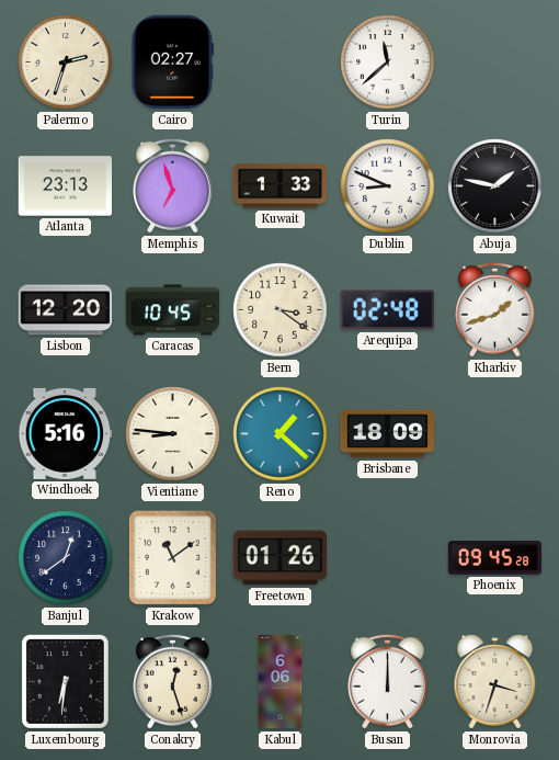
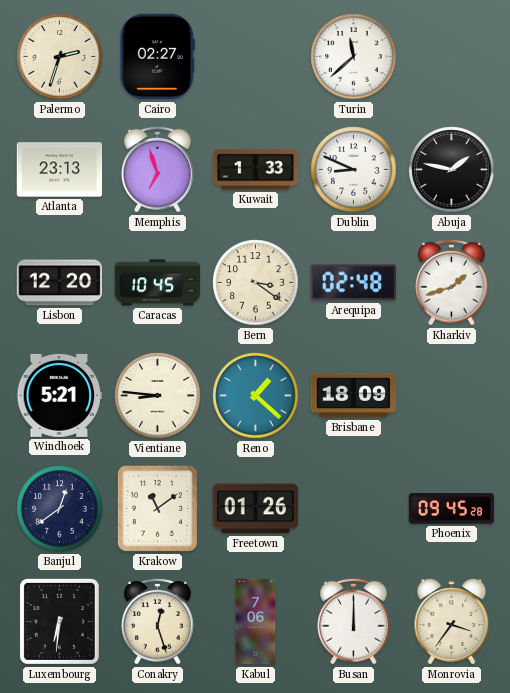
Windhoek: 5:16 -> 5:21
Kabul: 6:06 -> 7:06
Monrovia: 3:33 -> 3:36
